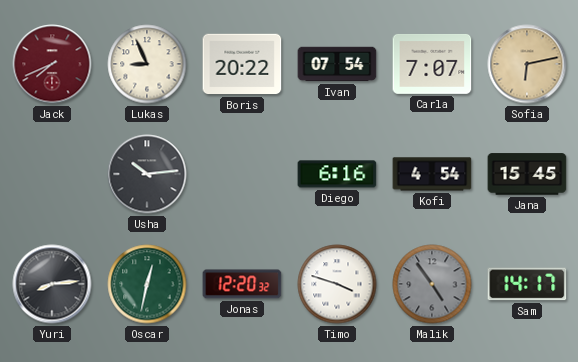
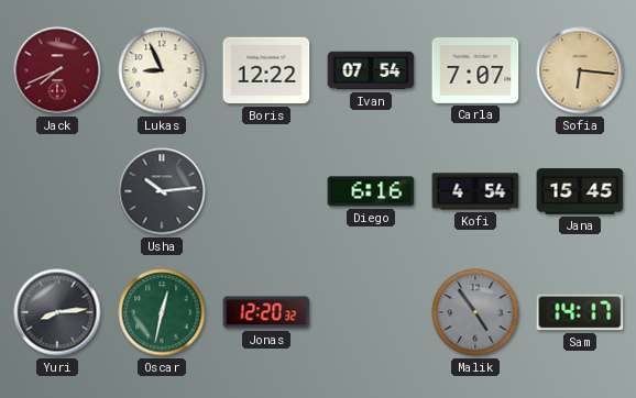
Boris: 20:22 -> 12:22
Sofia: 6:13 -> 6:16
Timo: 3:48 -> none
